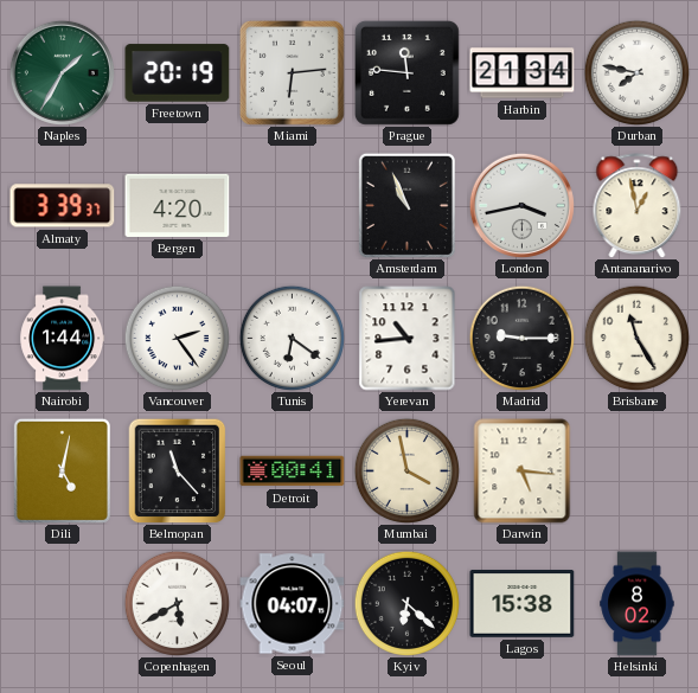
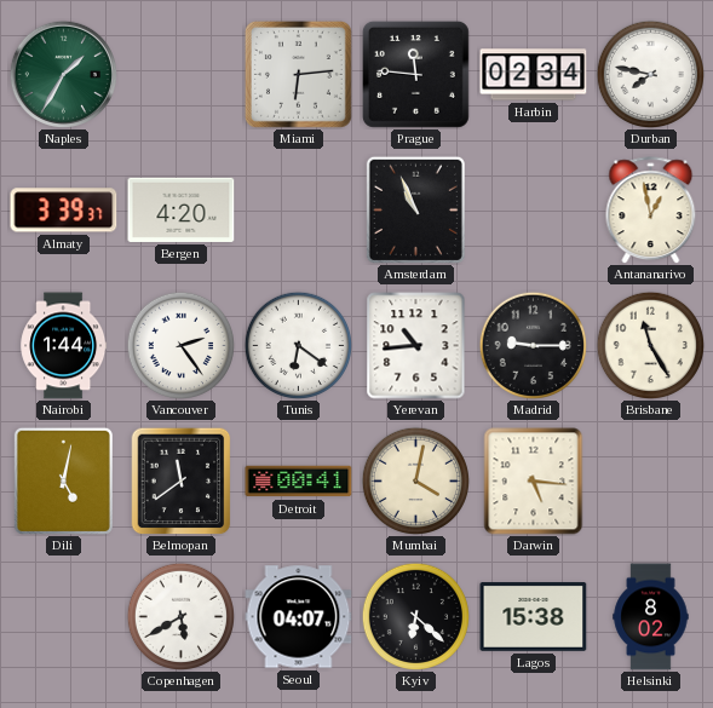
Freetown: 20:19 -> none
Harbin: 21:34 -> 02:34
London: 3:43 -> none
Belmopan: 11:23 -> 11:39
Mumbai: 3:58 -> 4:02
